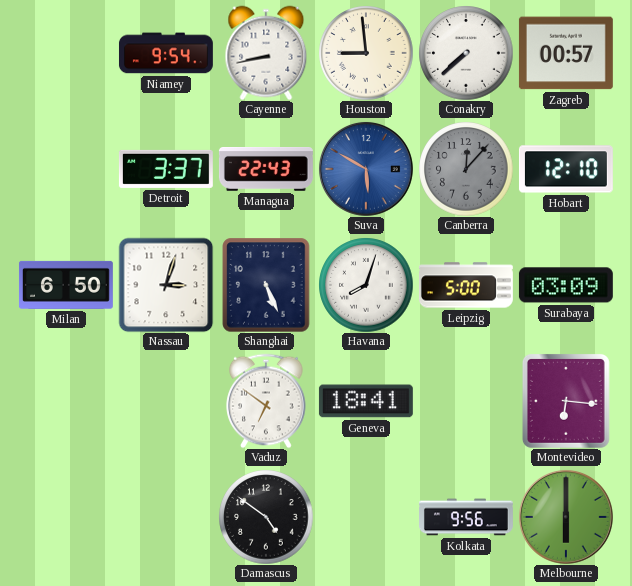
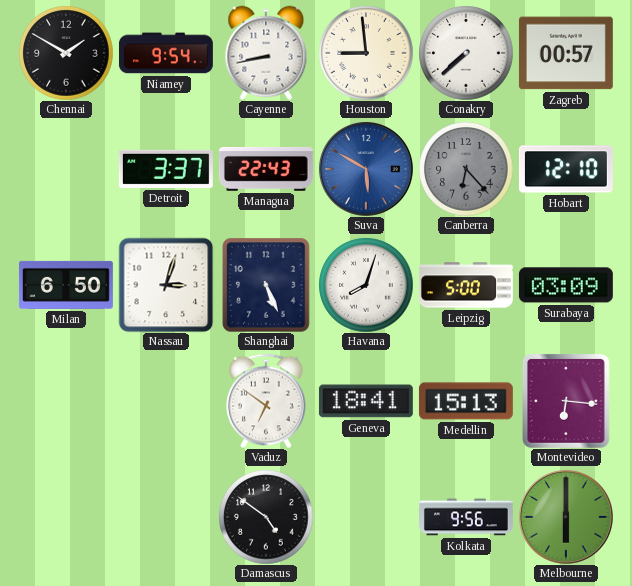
Chennai: none -> 1:50
Canberra: 12:07 -> 6:23
Medellin: none -> 15:13
